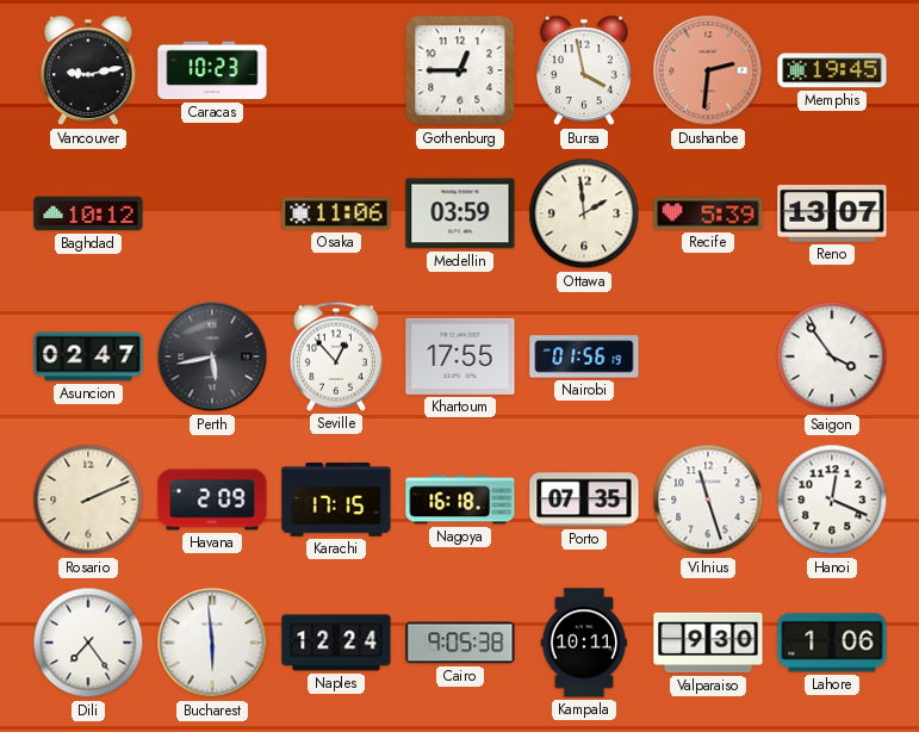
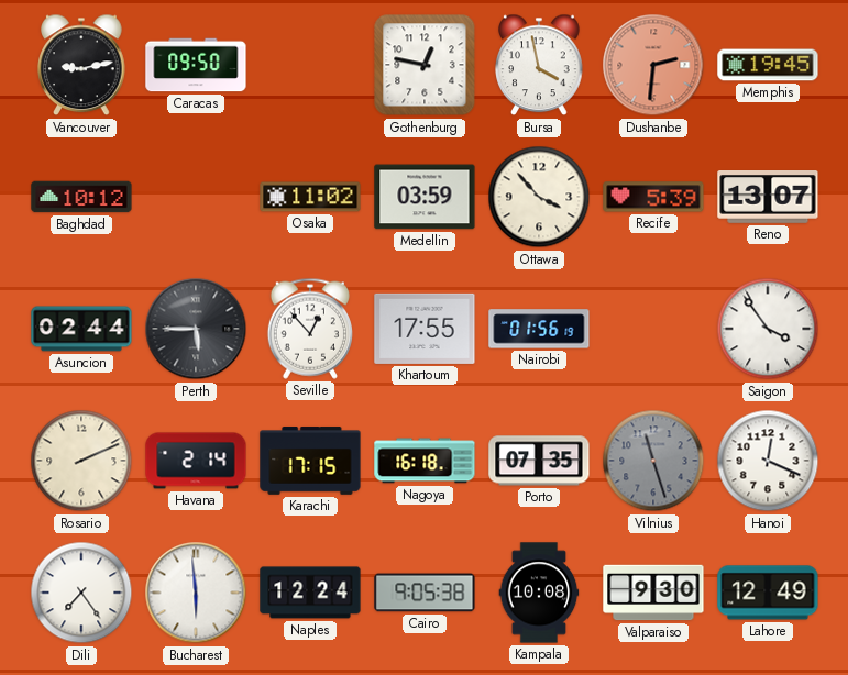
Caracas: 10:23 -> 09:50
Gothenburg: 12:45 -> 12:47
Osaka: 11:06 -> 11:02
Ottawa: 1:59 -> 3:53
Asuncion: 02:47 -> 02:44
Perth: 5:43 -> 5:45
Havana: 2:09 -> 2:14
Vilnius dial: white -> grey
Kampala: 10:11 -> 10:08
Lahore: 1:06 -> 12:49
